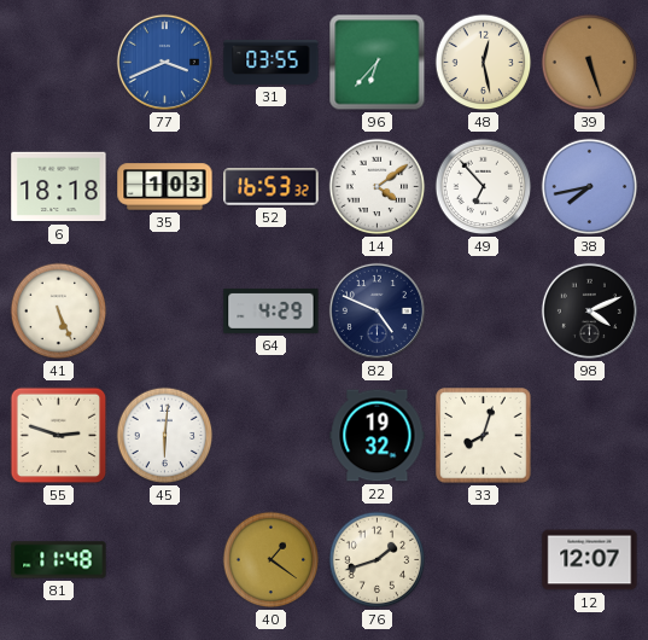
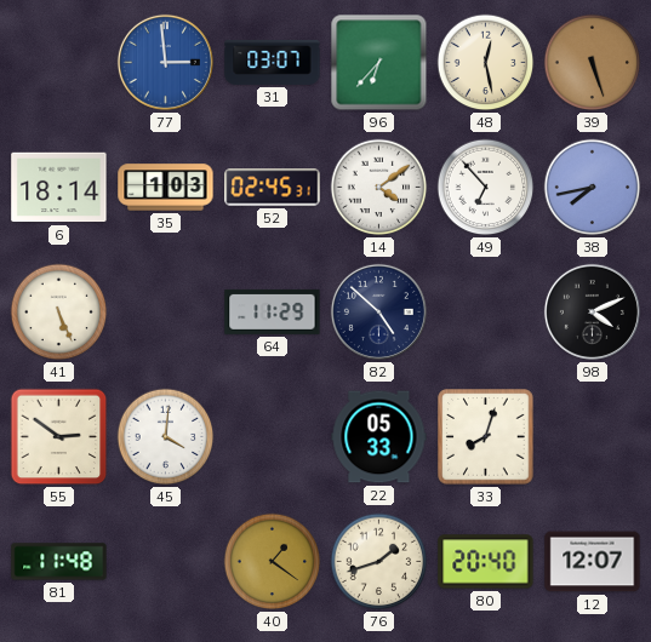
77: 3:41 -> 2:59
31: 03:55 -> 03:07
6: 18:18 -> 18:14
52: 16:53 -> 02:45
64: 4:29 -> 11:29
82: 4:49 -> 4:52
55: 2:48 -> 2:51
45: 6:01 -> 4:01
22: 19:32 -> 05:33
80: none -> 20:40
